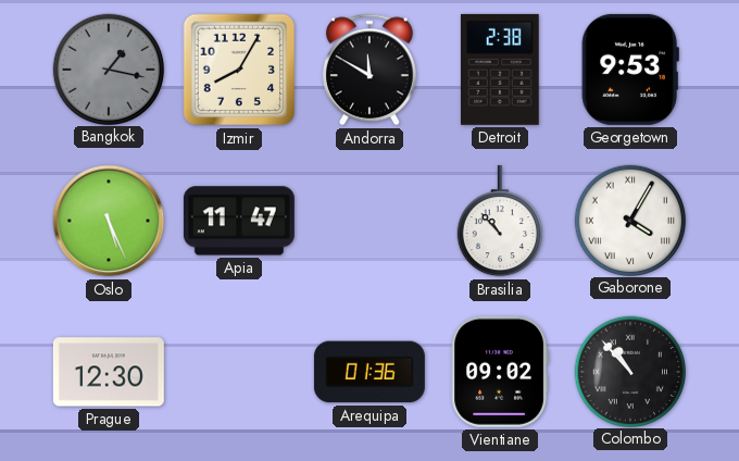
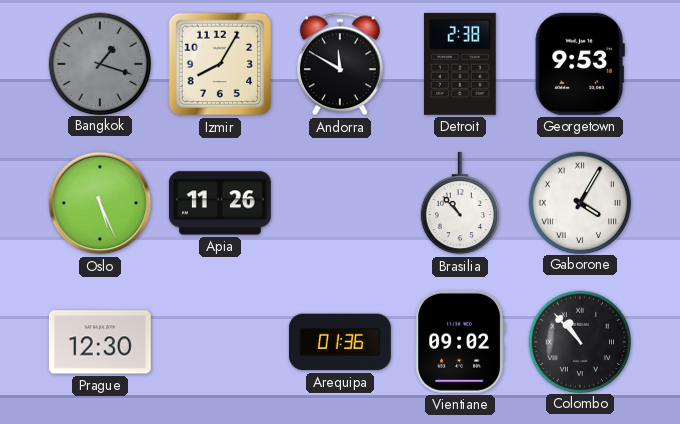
Bangkok: 1:17 -> 1:18
Apia: 11:47 -> 11:26
